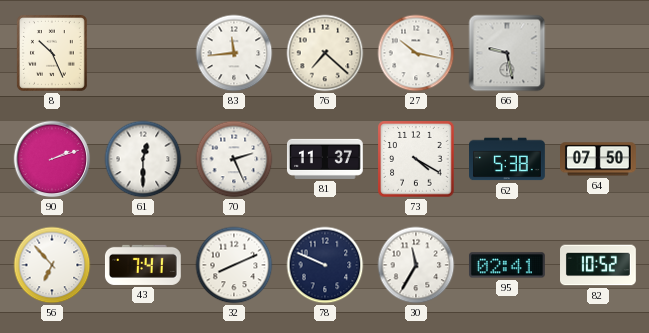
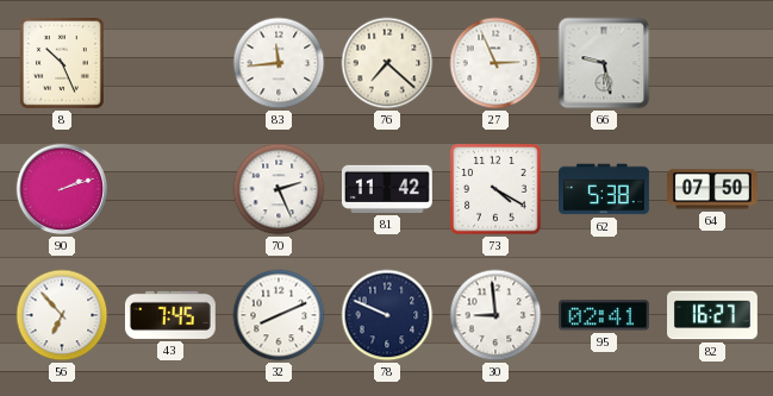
27: 10:17 -> 2:56
61: 12:30 -> none
81: 11:37 -> 11:42
43: 7:41 -> 7:45
30: 11:35 -> 8:59
82: 10:52 -> 16:27
